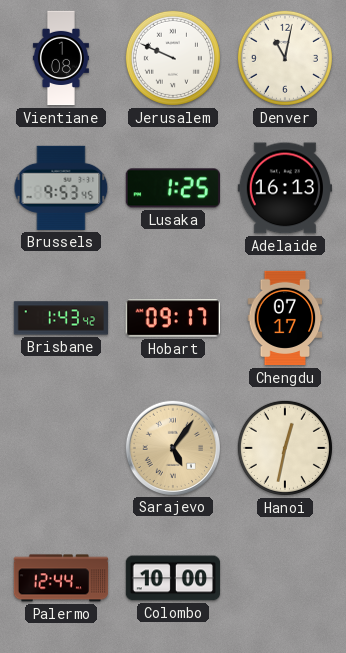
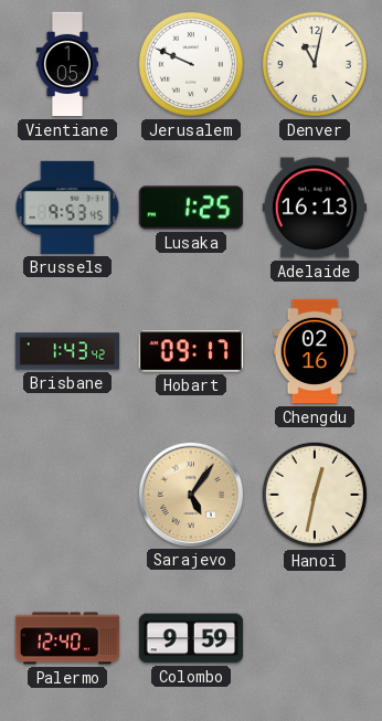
Vientiane: 1:08 -> 1:05
Chengdu: 07:17 -> 02:16
Palermo: 12:44 -> 12:40
Colombo: 10:00 -> 9:59
